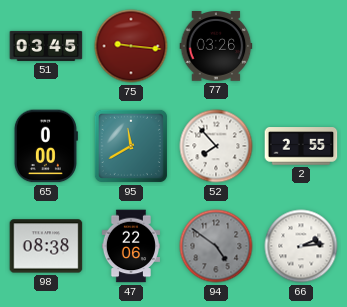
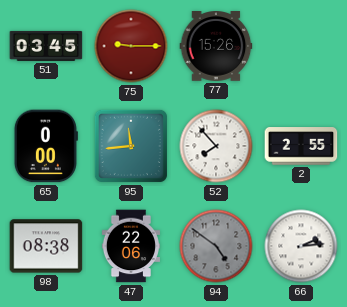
75: 9:16 -> 9:15
77: 03:26 -> 15:26
95: 11:40 -> 11:44
